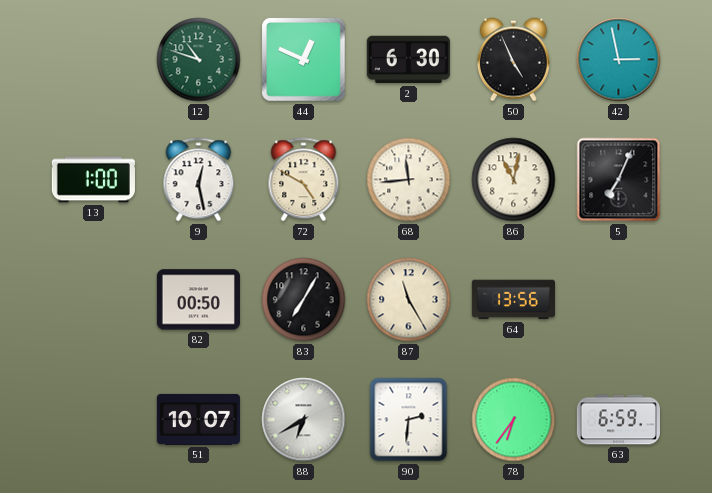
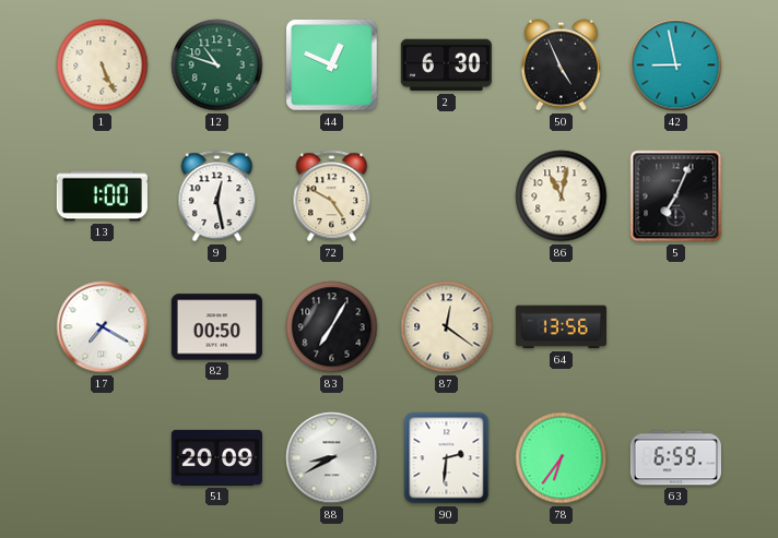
1: none -> 5:26
42: 2:58 -> 8:58
68: 11:44 -> none
17: none -> 7:20
87: 11:25 -> 12:21
51: 10:07 -> 20:09
88: 6:40 -> 8:40
